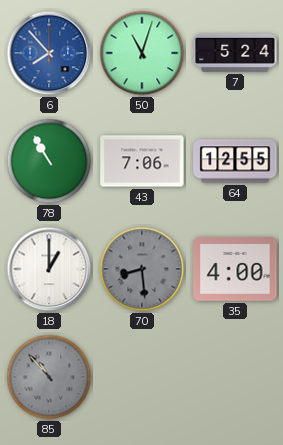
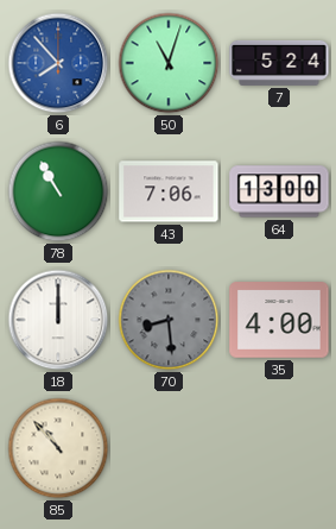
64: 12:55 -> 13:00
18: 1:00 -> 12:00
85 dial: grey -> cream
